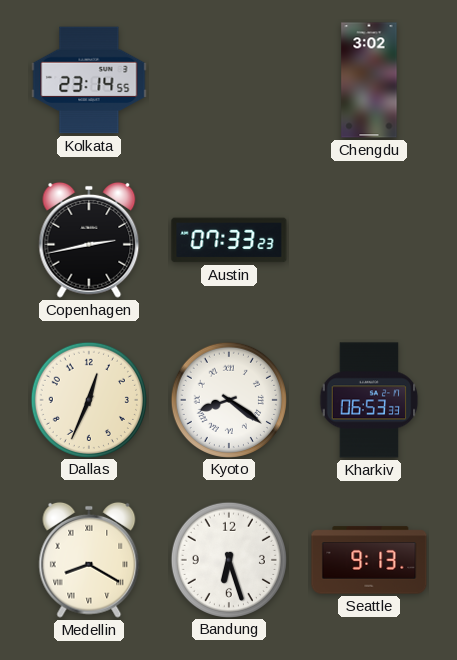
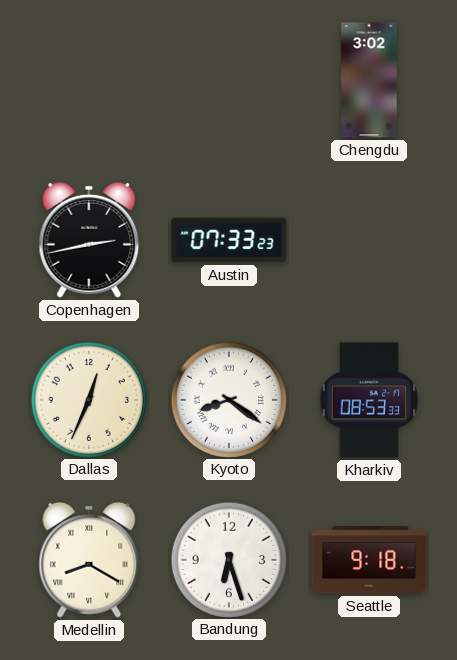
Kolkata: 23:14 -> none
Kharkiv: 06:53 -> 08:53
Seattle: 9:13 -> 9:18
